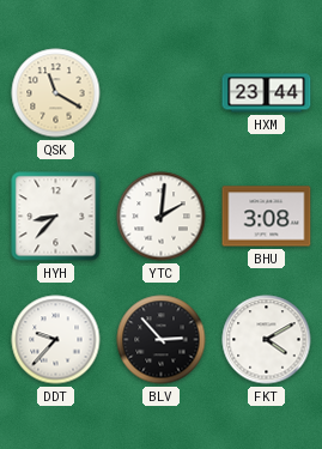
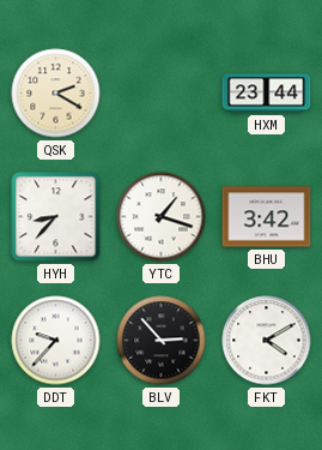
QSK: 11:20 -> 2:20
YTC: 2:01 -> 1:18
BHU: 3:08 -> 3:42
